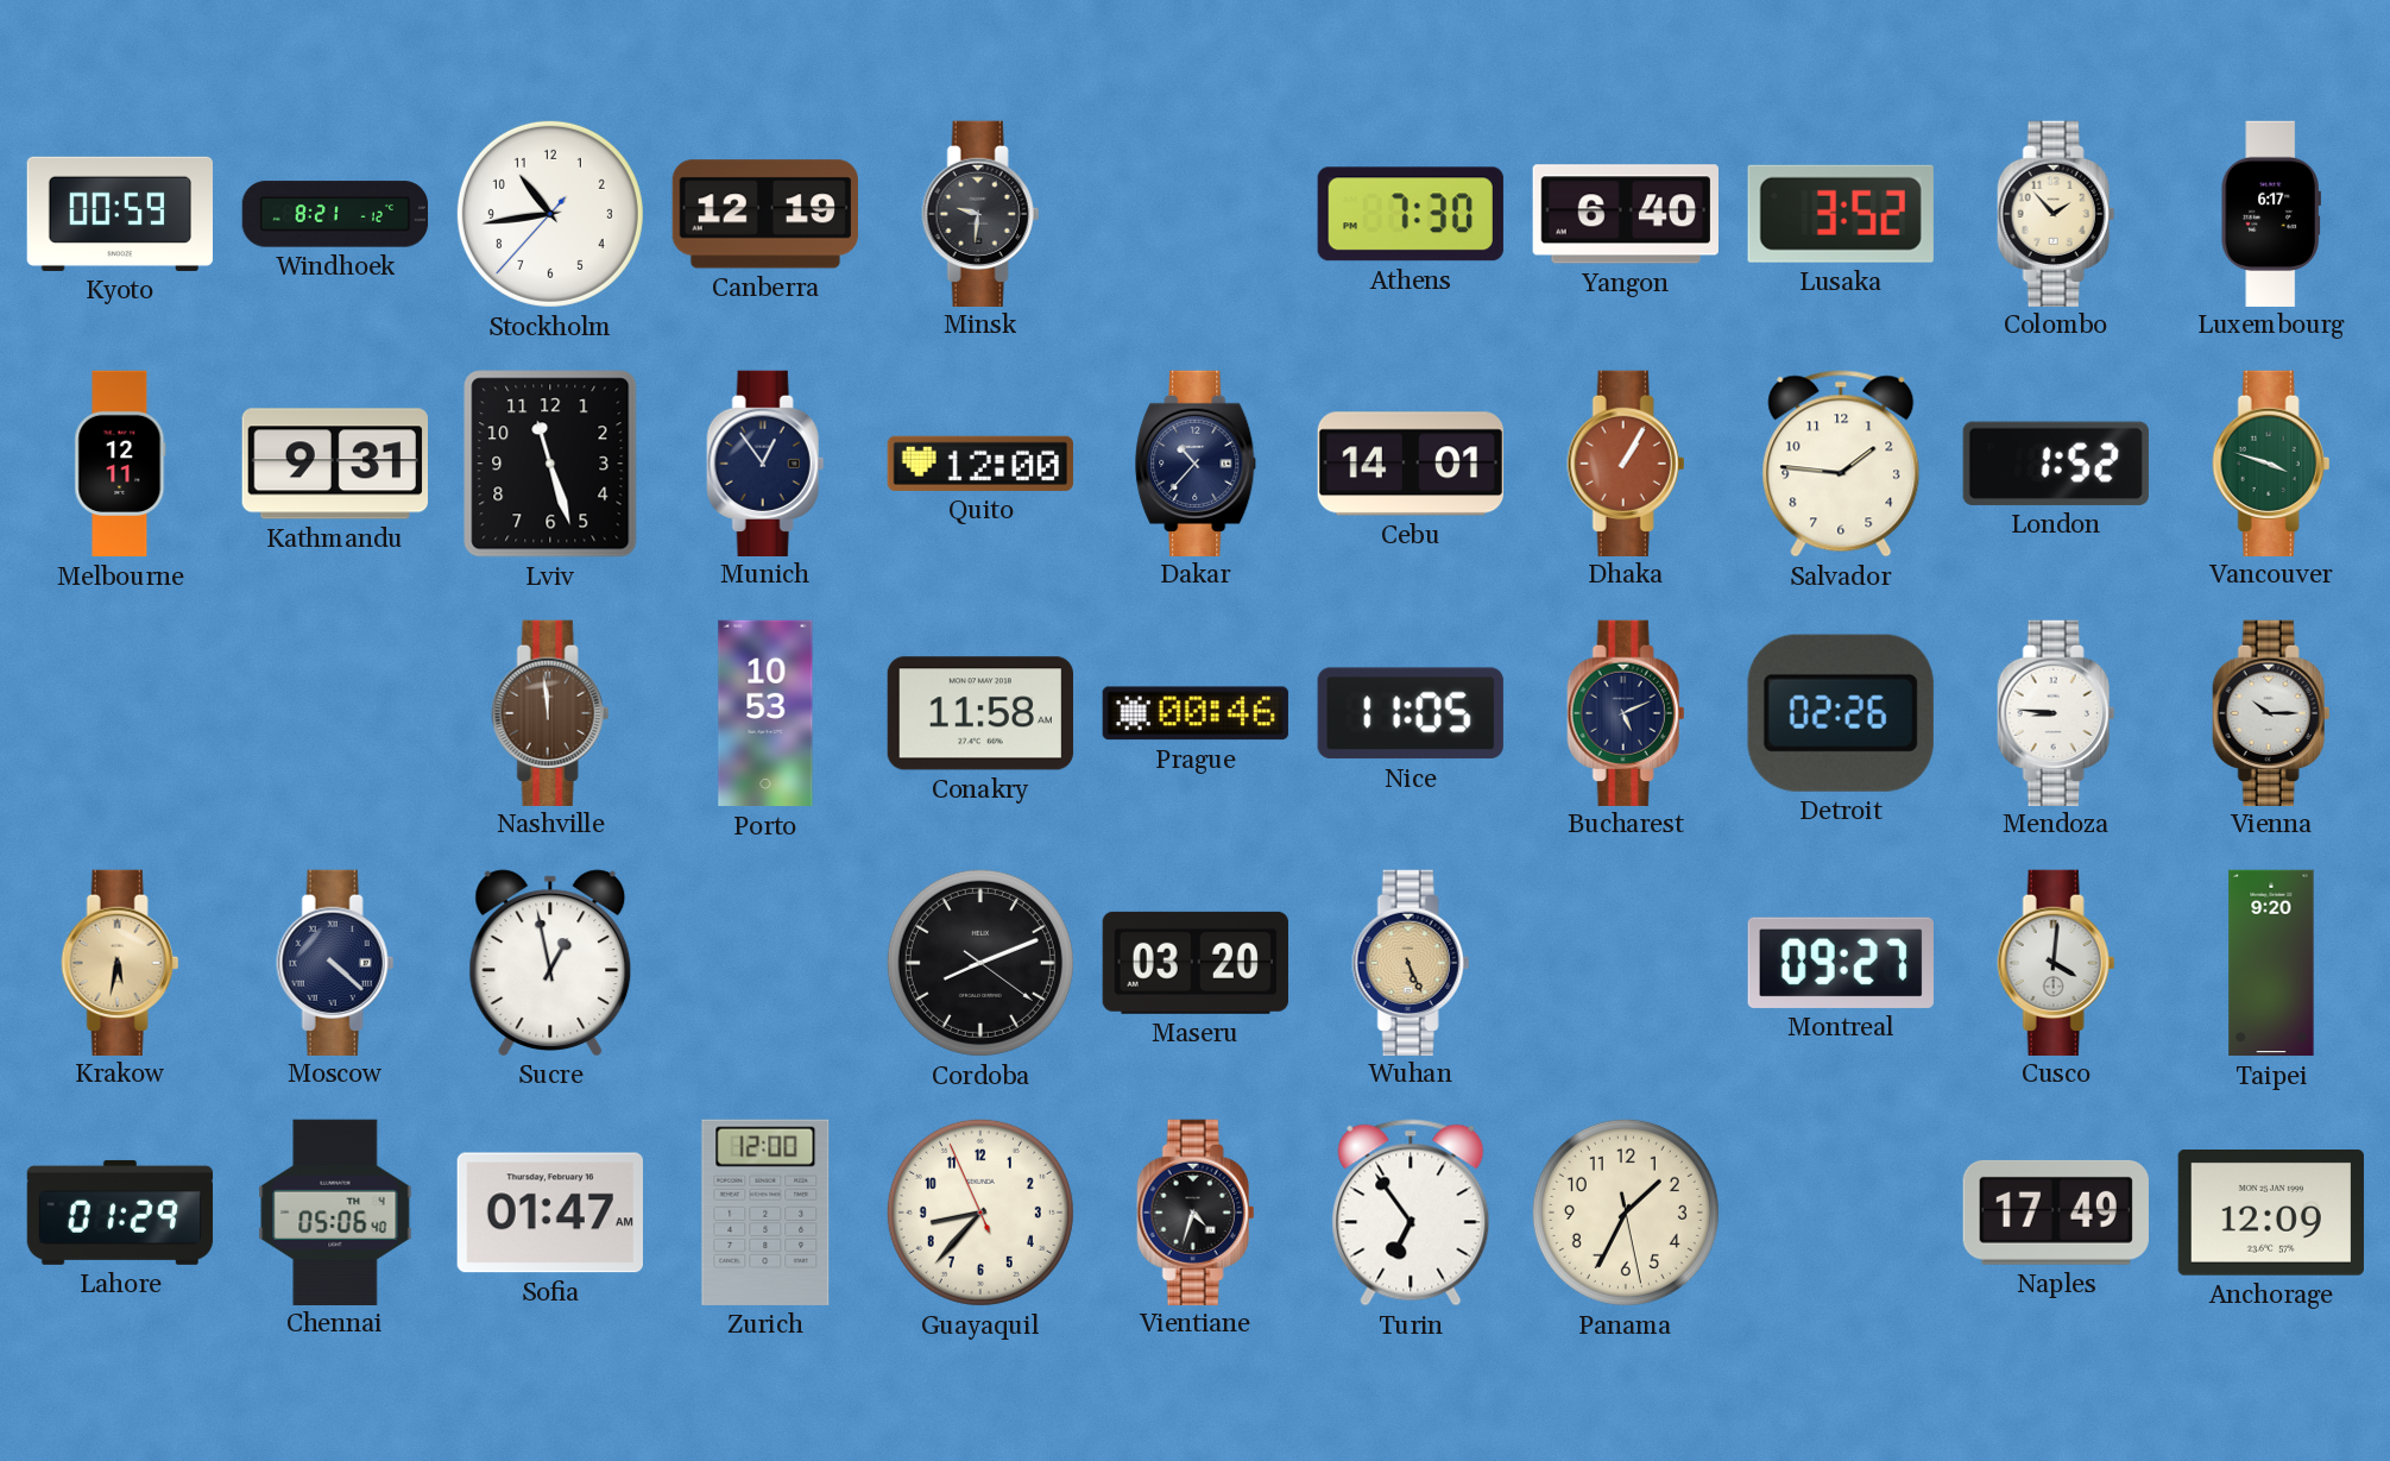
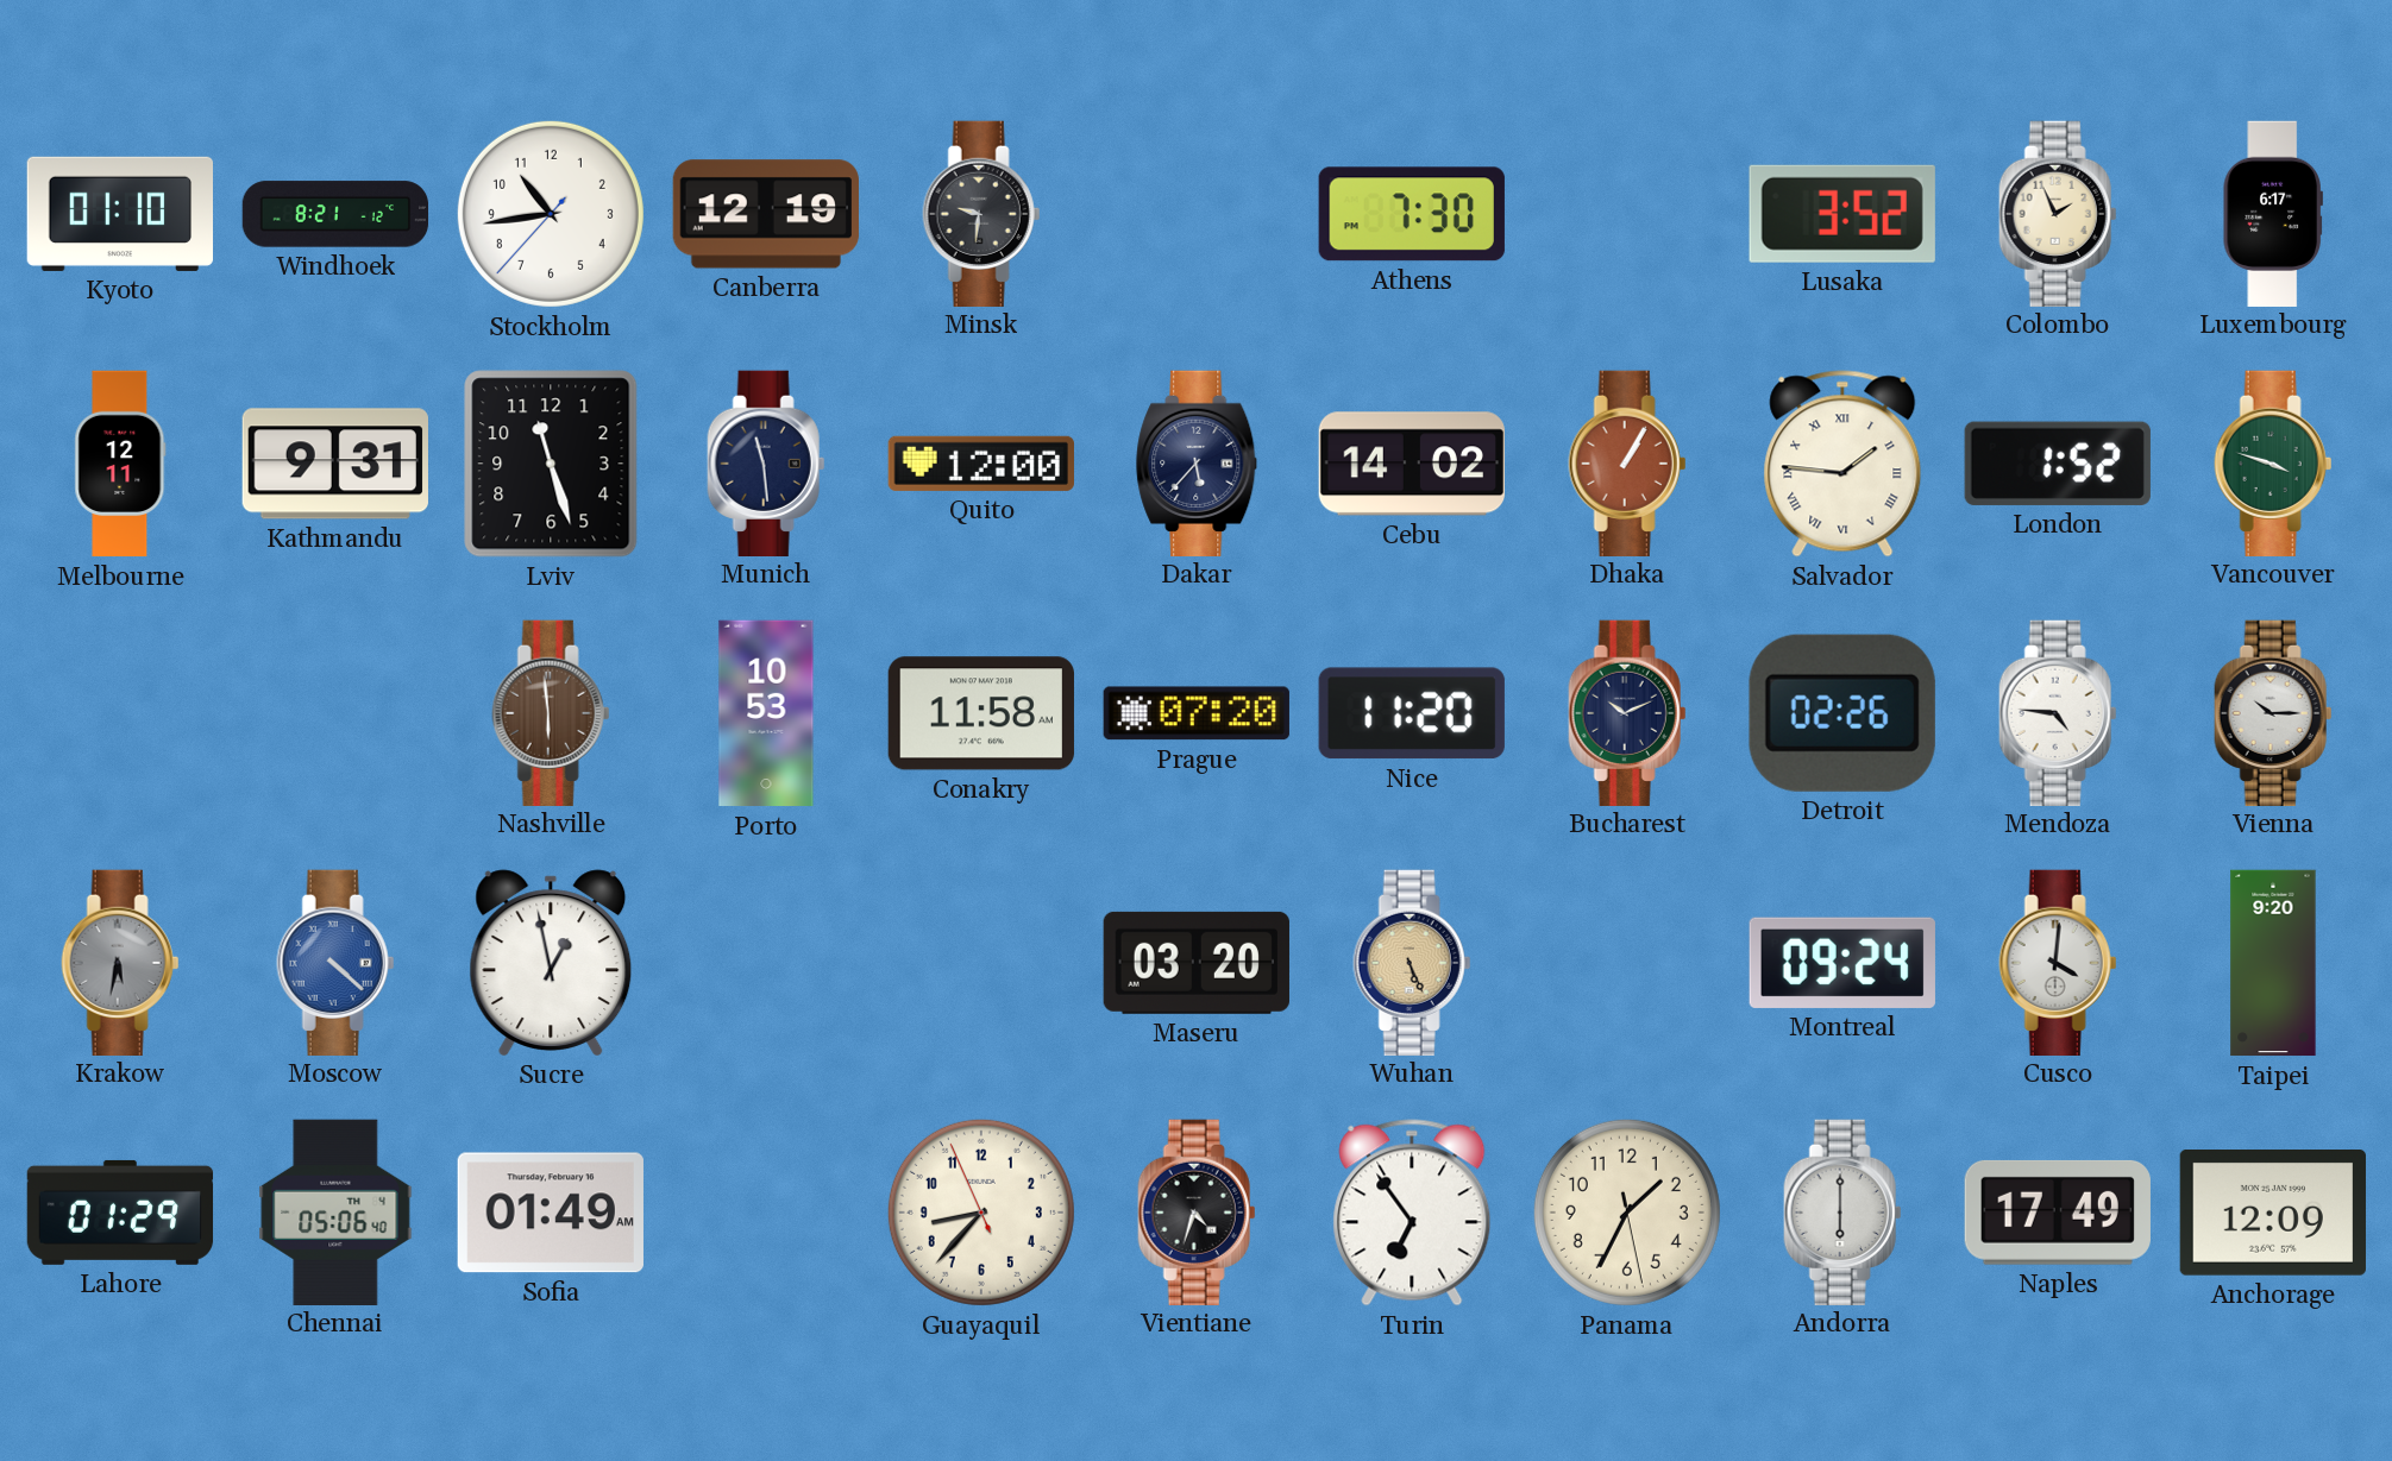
Kyoto: 00:59 -> 01:10
Yangon: 6:40 -> none
Colombo: 1:53 -> 1:56
Munich: 12:54 -> 11:29
Dakar: 10:37 -> 5:37
Cebu: 14:01 -> 14:02
Salvador numerals: Arabic -> Roman
Nashville: 11:59 -> 5:59
Prague: 00:46 -> 07:20
Nice: 11:05 -> 11:20
Bucharest: 5:11 -> 10:11
Mendoza: 8:46 -> 4:46
Krakow dial: champagne -> grey
Moscow dial: navy -> blue
Cordoba: 8:11 -> none
Montreal: 09:27 -> 09:24
Sofia: 01:47 -> 01:49
Zurich: 12:00 -> none
Andorra: none -> 6:00
